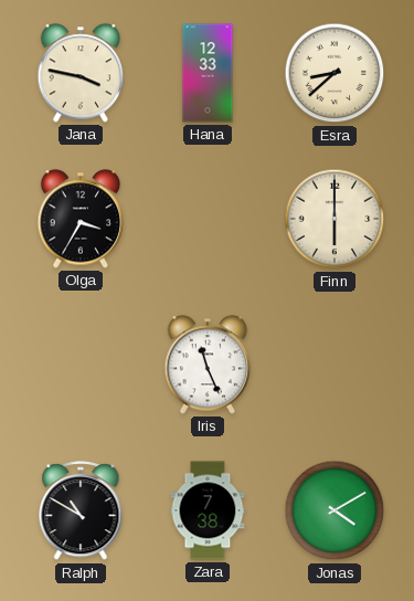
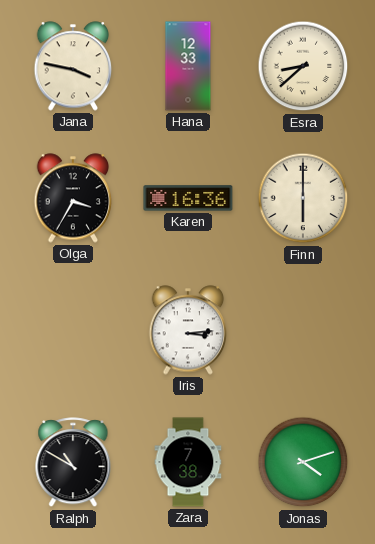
Karen: none -> 16:36
Iris: 11:26 -> 3:14
Jonas: 4:10 -> 4:12
